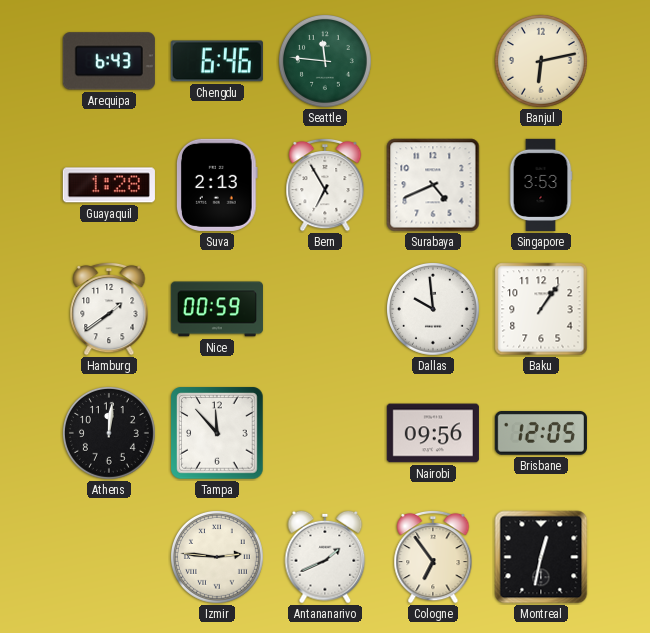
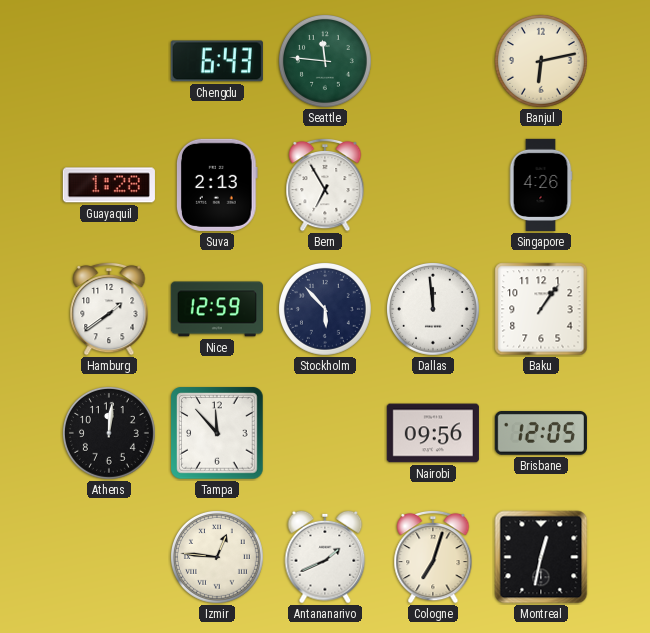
Arequipa: 6:43 -> none
Chengdu: 6:46 -> 6:43
Surabaya: 4:41 -> none
Singapore: 3:53 -> 4:26
Nice: 00:59 -> 12:59
Stockholm: none -> 5:53
Dallas: 9:59 -> 11:59
Izmir: 2:46 -> 12:46
Cologne: 6:54 -> 7:03
